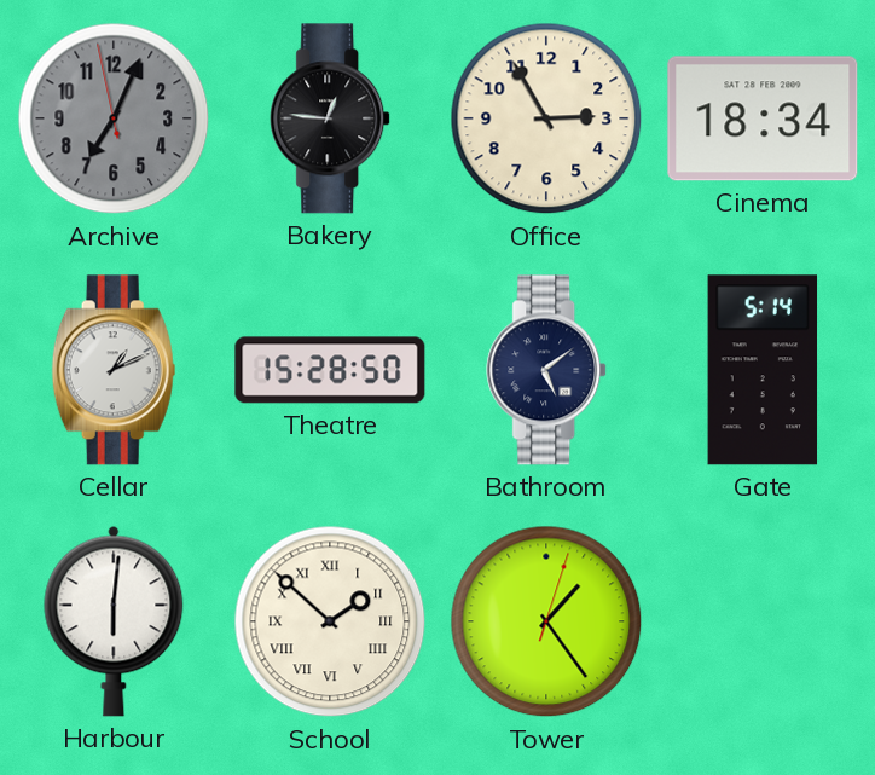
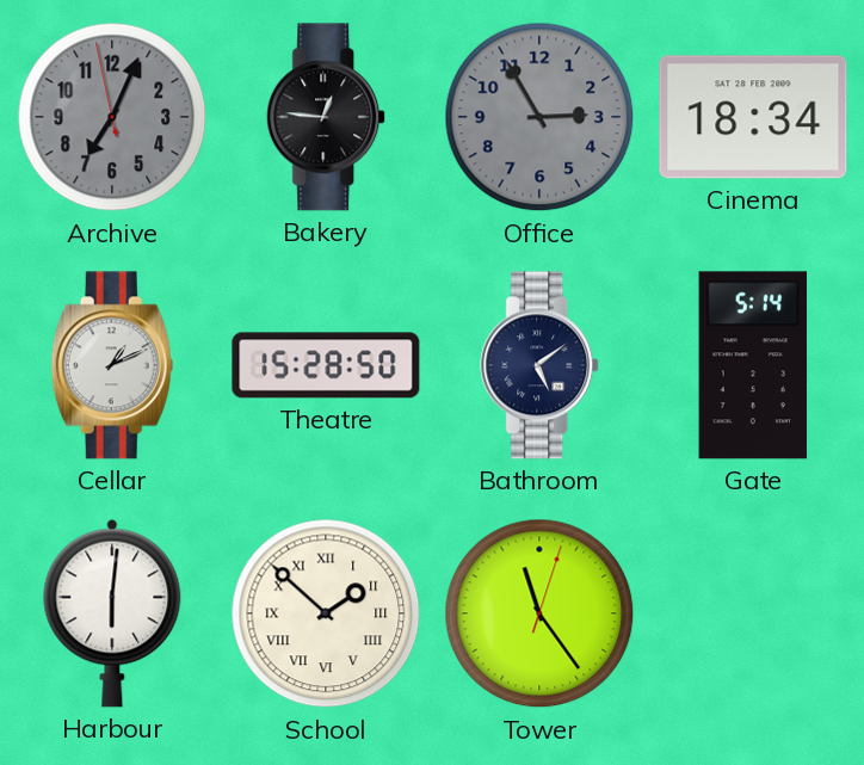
Office dial: cream -> grey
Tower: 1:24 -> 11:24
